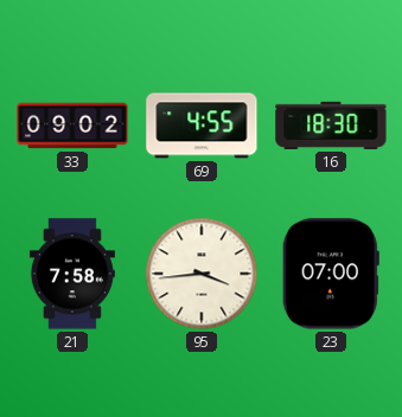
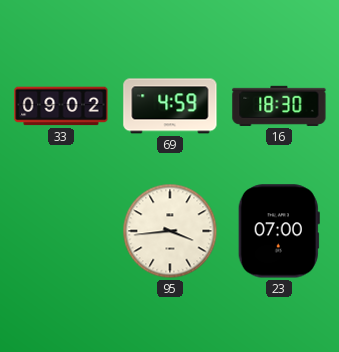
69: 4:55 -> 4:59
21: 7:58 -> none
